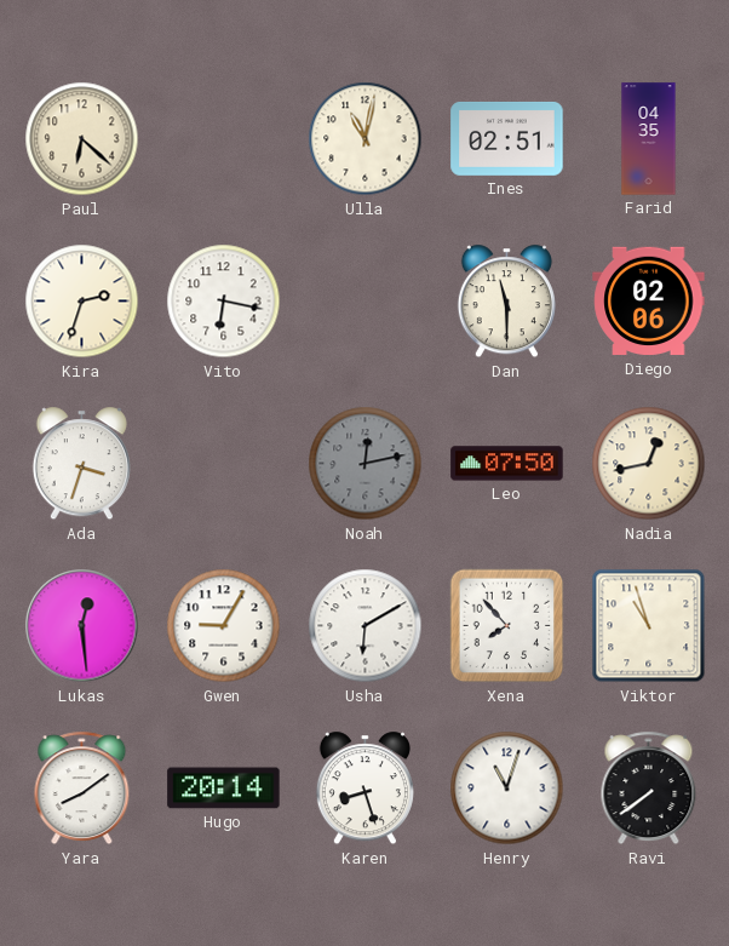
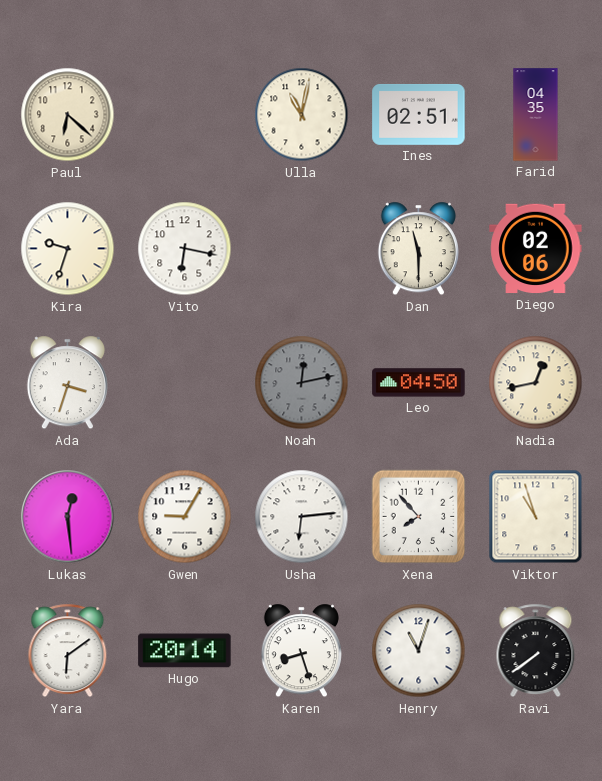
Kira: 2:33 -> 9:33
Leo: 07:50 -> 04:50
Usha: 6:10 -> 6:14
Yara: 8:09 -> 6:09
